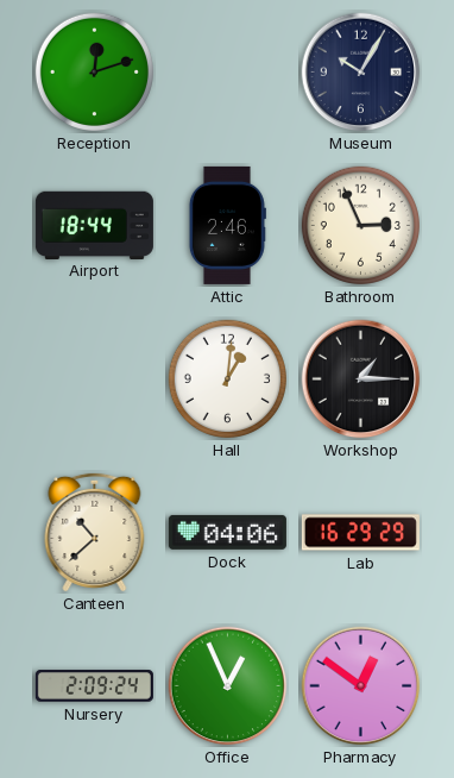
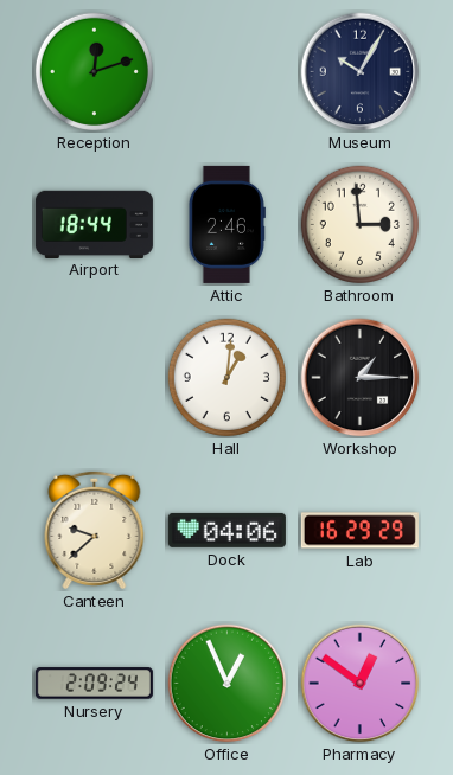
Bathroom: 2:56 -> 2:59
Canteen: 10:38 -> 9:38
